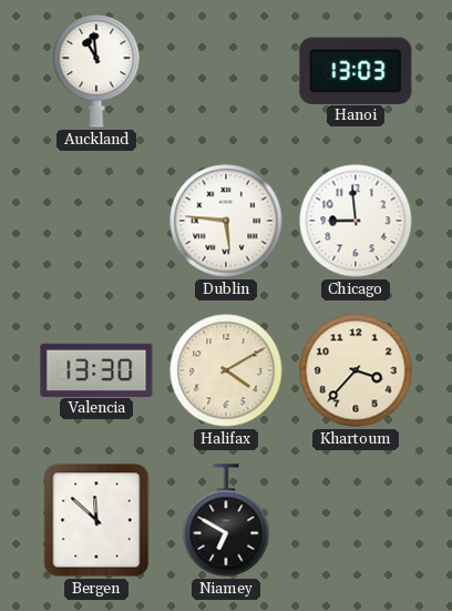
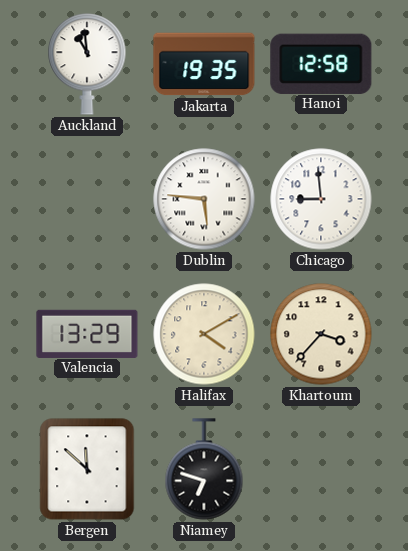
Jakarta: none -> 19:35
Hanoi: 13:03 -> 12:58
Valencia: 13:30 -> 13:29
Niamey: 6:50 -> 6:48
